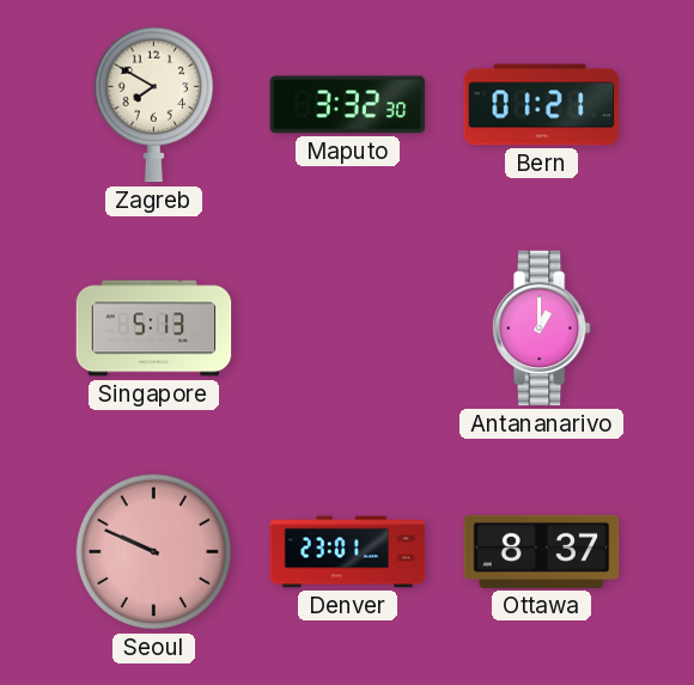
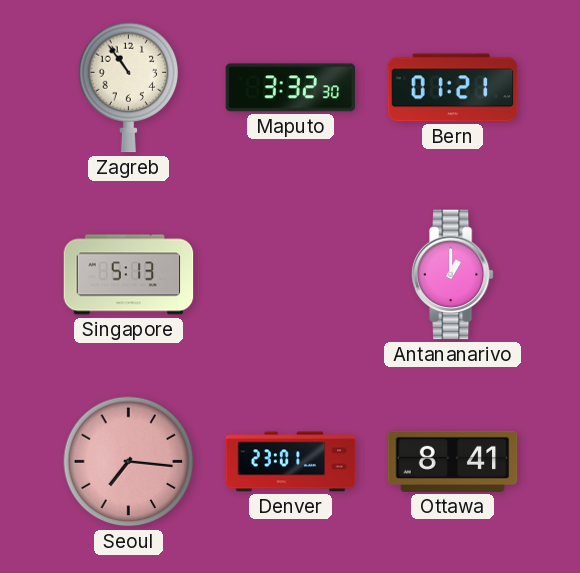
Zagreb: 7:50 -> 10:54
Seoul: 9:49 -> 7:16
Ottawa: 8:37 -> 8:41
